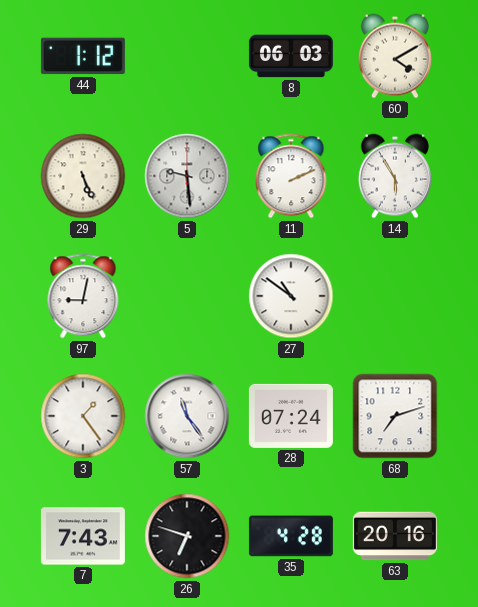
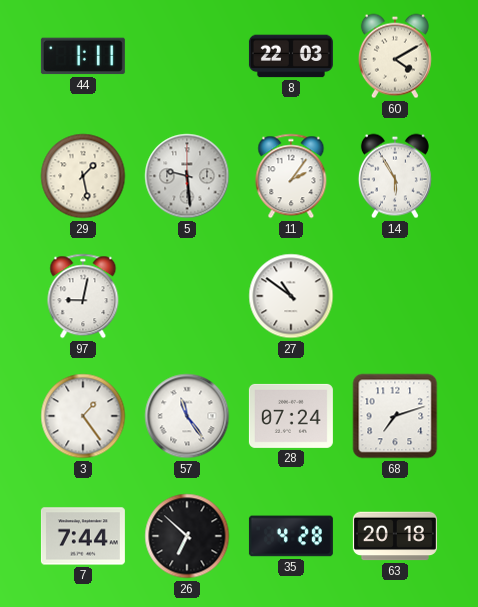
44: 1:12 -> 1:11
8: 06:03 -> 22:03
29: 5:26 -> 1:28
11: 2:11 -> 2:06
7: 7:43 -> 7:44
26: 6:48 -> 6:52
63: 20:16 -> 20:18
